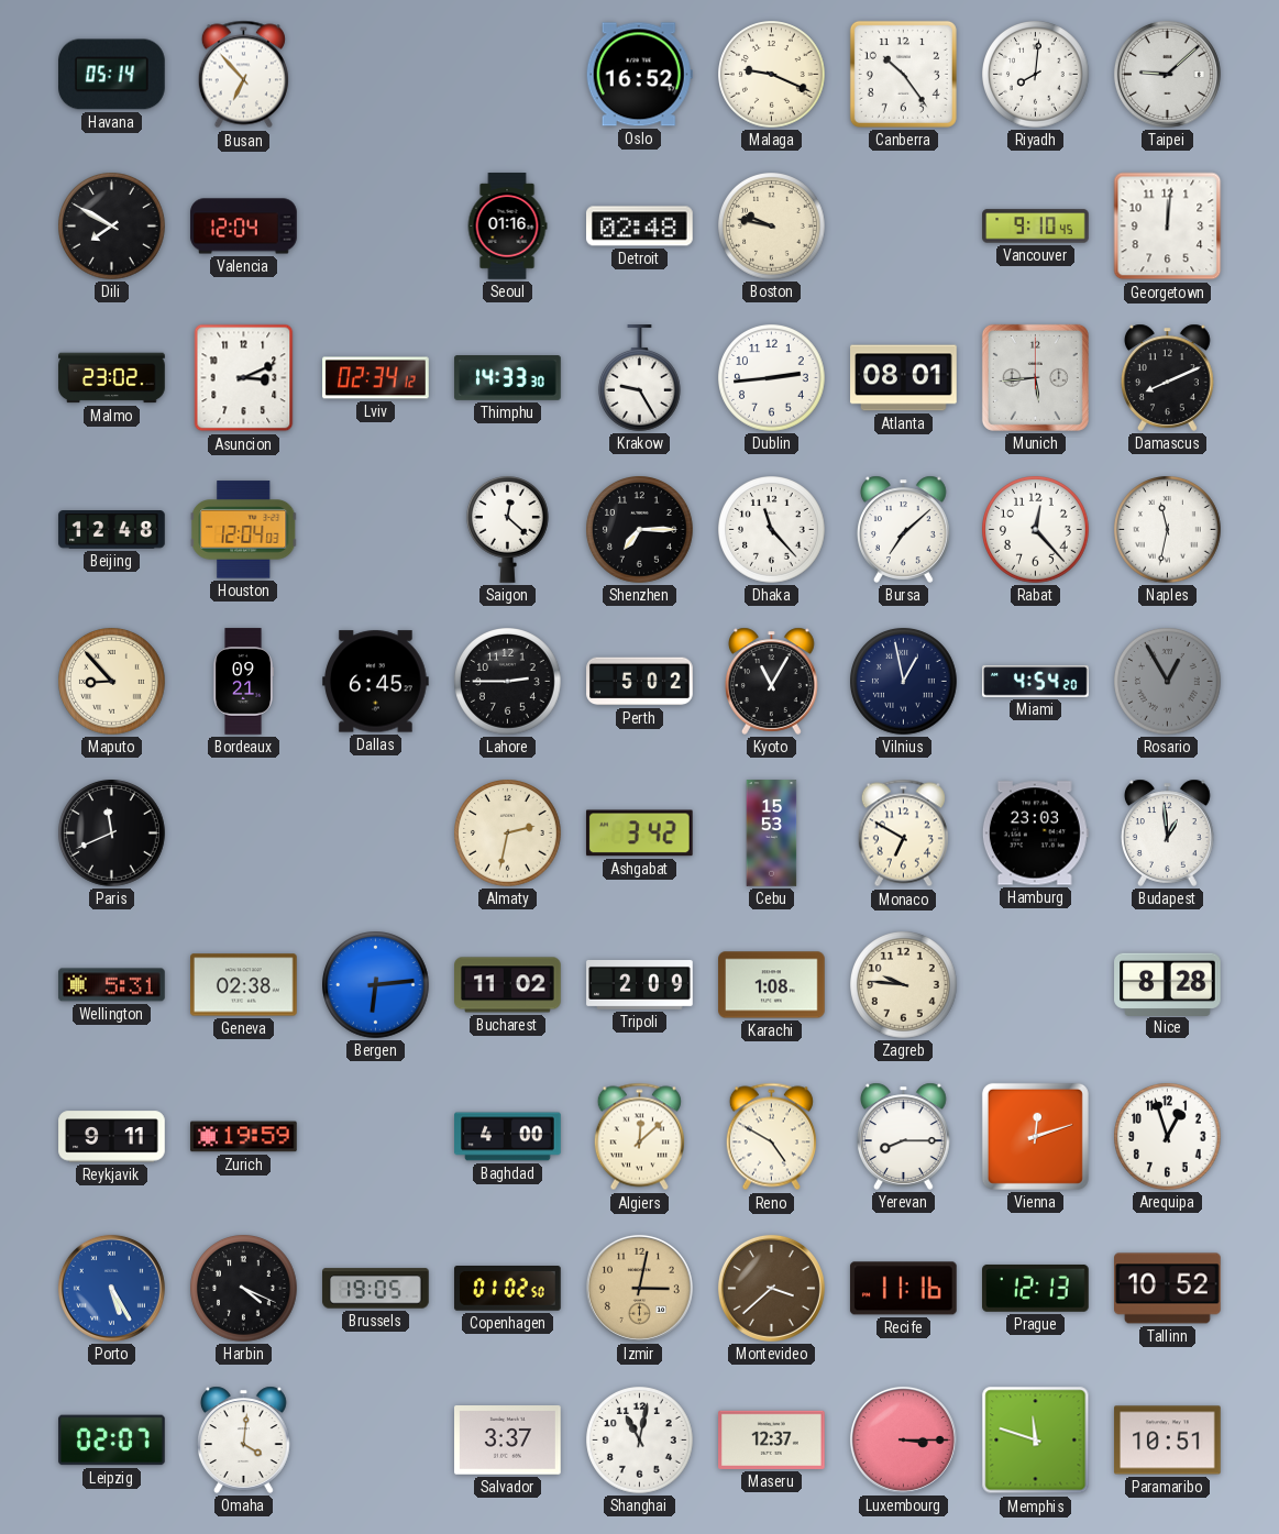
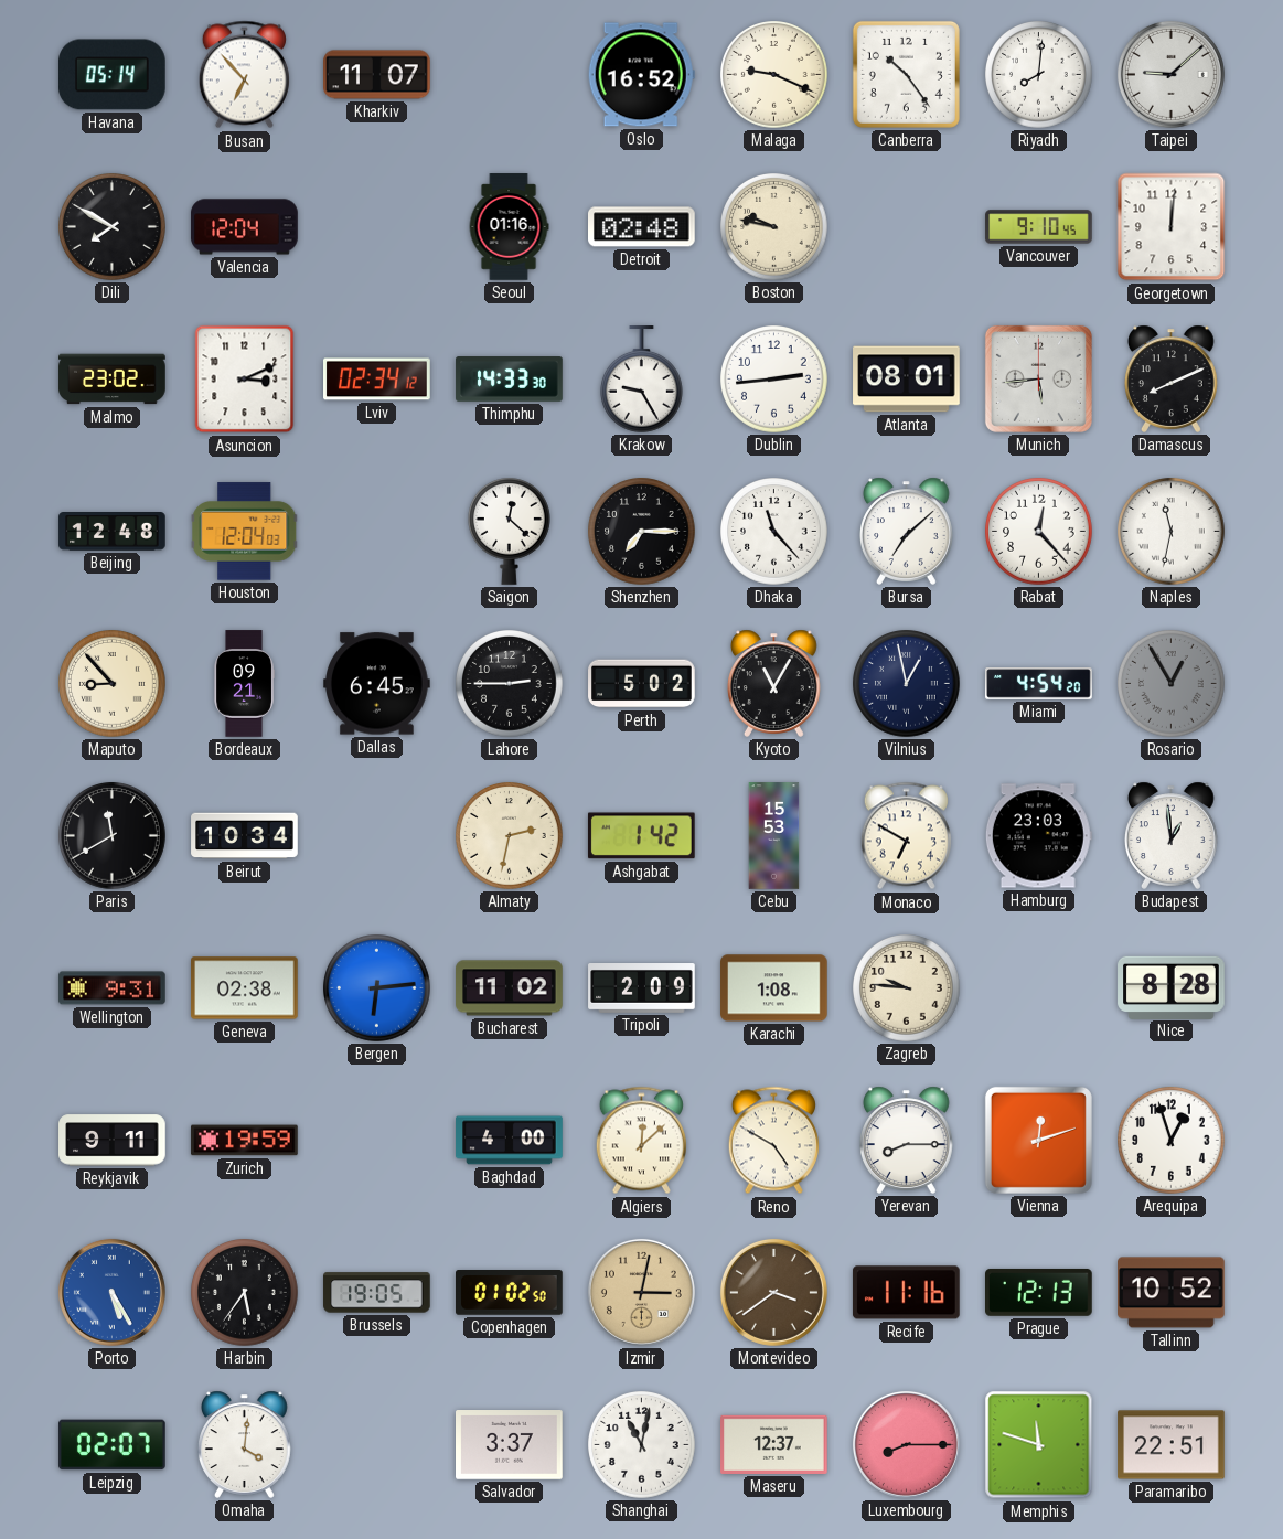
Kharkiv: none -> 11:07
Paris: 11:41 -> 11:40
Beirut: none -> 10:34
Ashgabat: 3:42 -> 1:42
Wellington: 5:31 -> 9:31
Harbin: 4:19 -> 5:36
Montevideo: 3:38 -> 3:39
Luxembourg: 3:15 -> 8:15
Paramaribo: 10:51 -> 22:51
